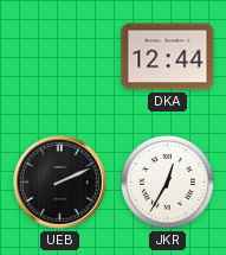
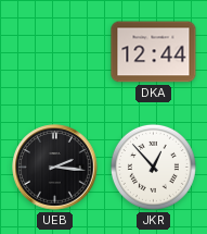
UEB: 2:11 -> 2:16
JKR: 12:35 -> 12:53
